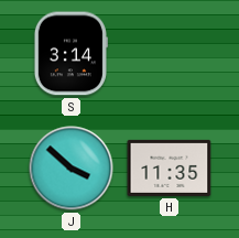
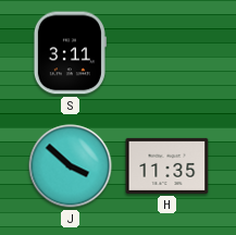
S: 3:14 -> 3:11
